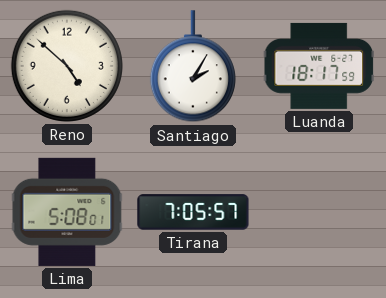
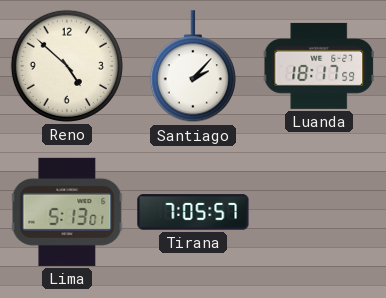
Santiago: 2:05 -> 2:07
Lima: 5:08 -> 5:13
